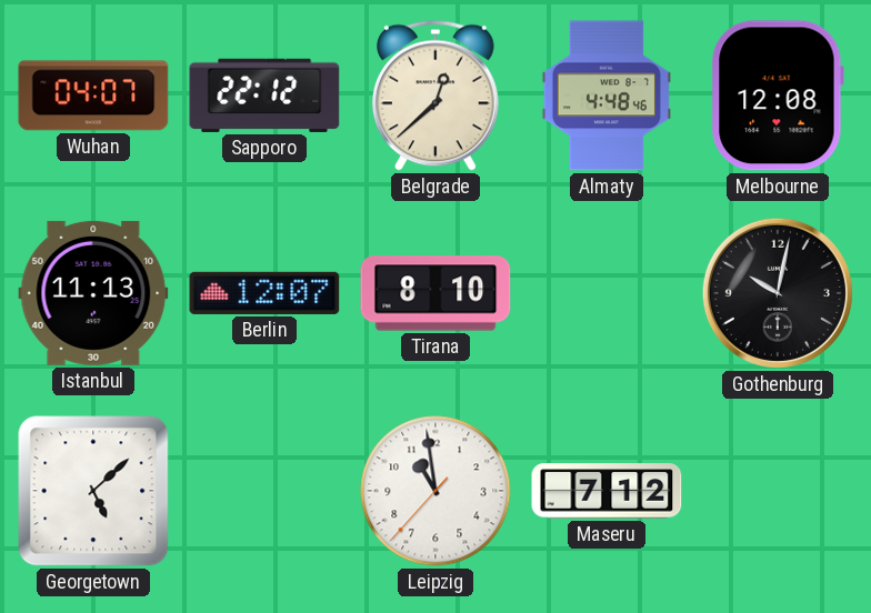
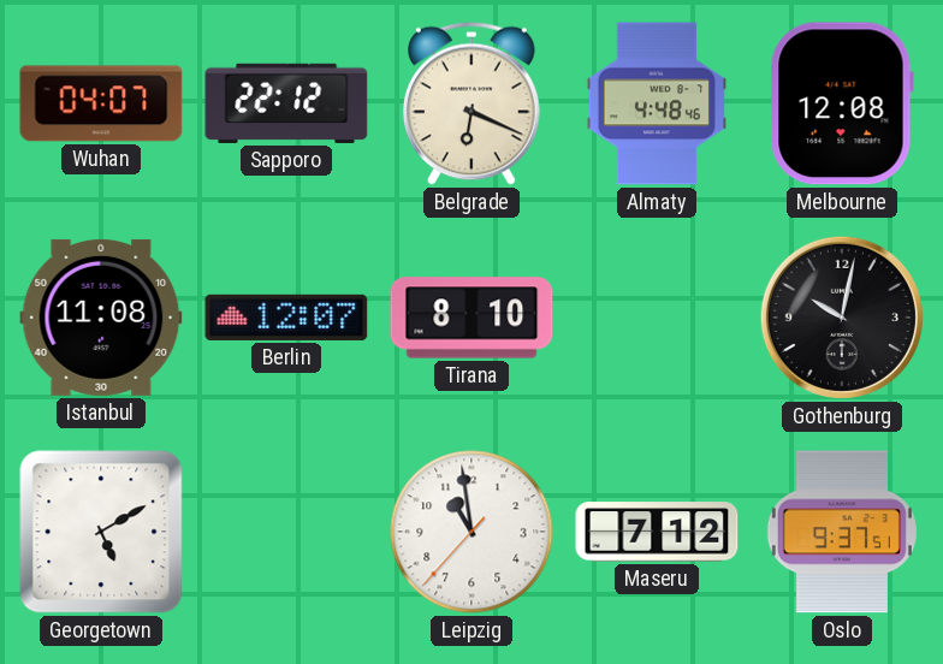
Belgrade: 12:38 -> 6:19
Istanbul: 11:13 -> 11:08
Georgetown: 5:08 -> 5:10
Oslo: none -> 9:37
